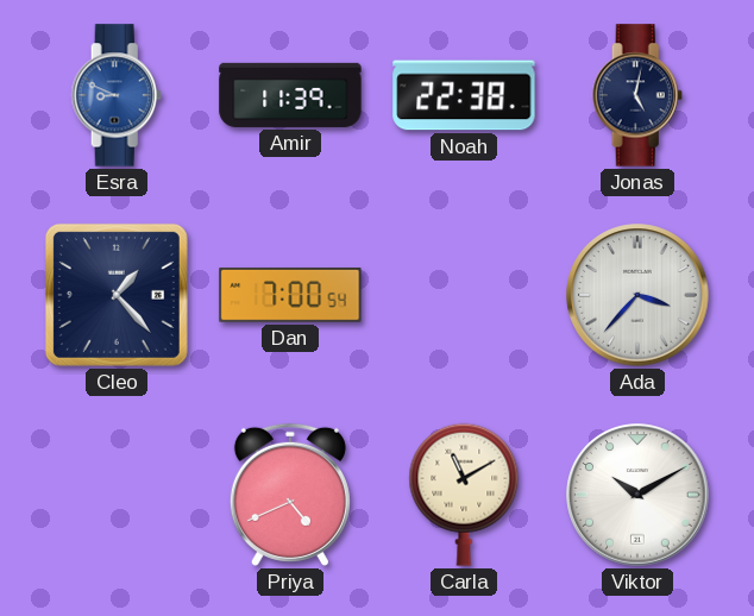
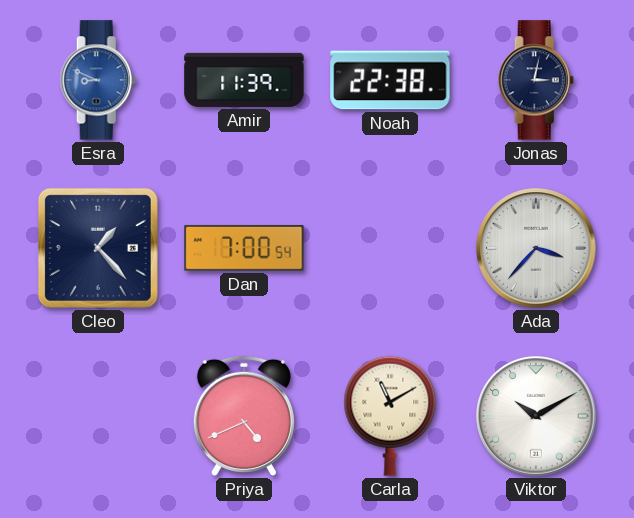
Jonas: 5:02 -> 3:02
